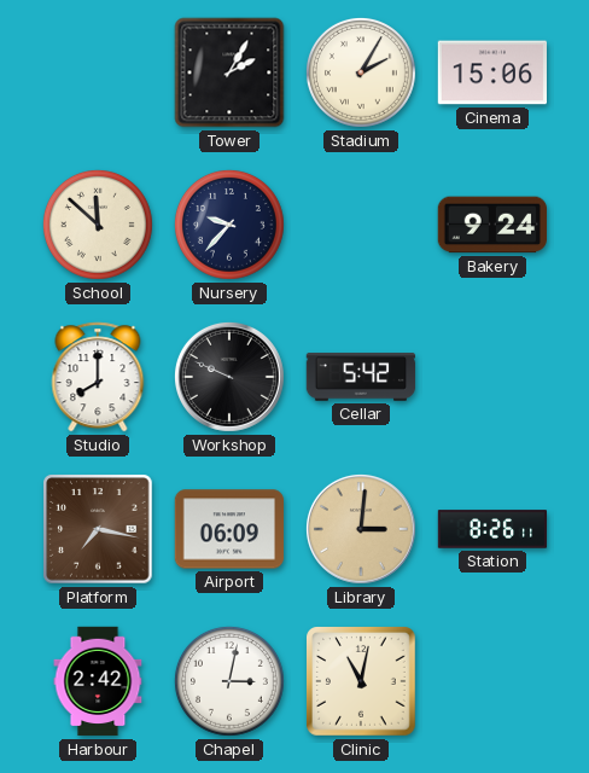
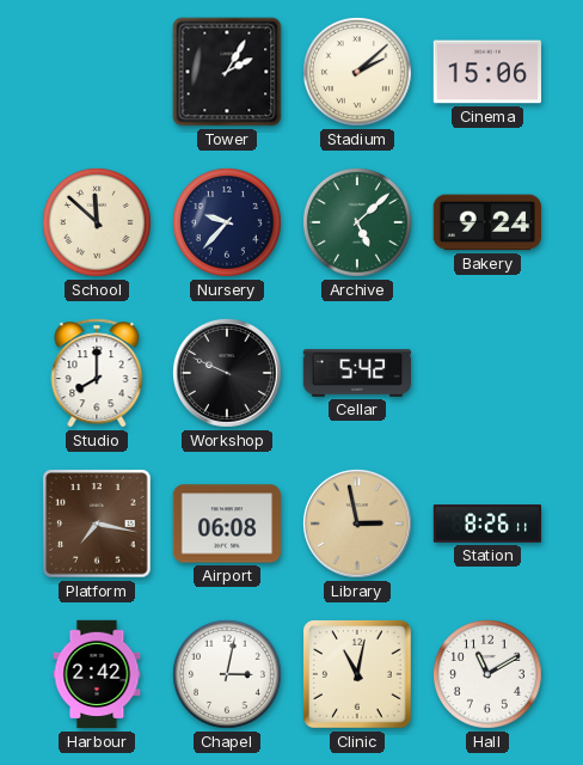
Stadium: 2:05 -> 2:08
Archive: none -> 5:08
Airport: 06:09 -> 06:08
Library: 3:01 -> 2:58
Hall: none -> 11:10
